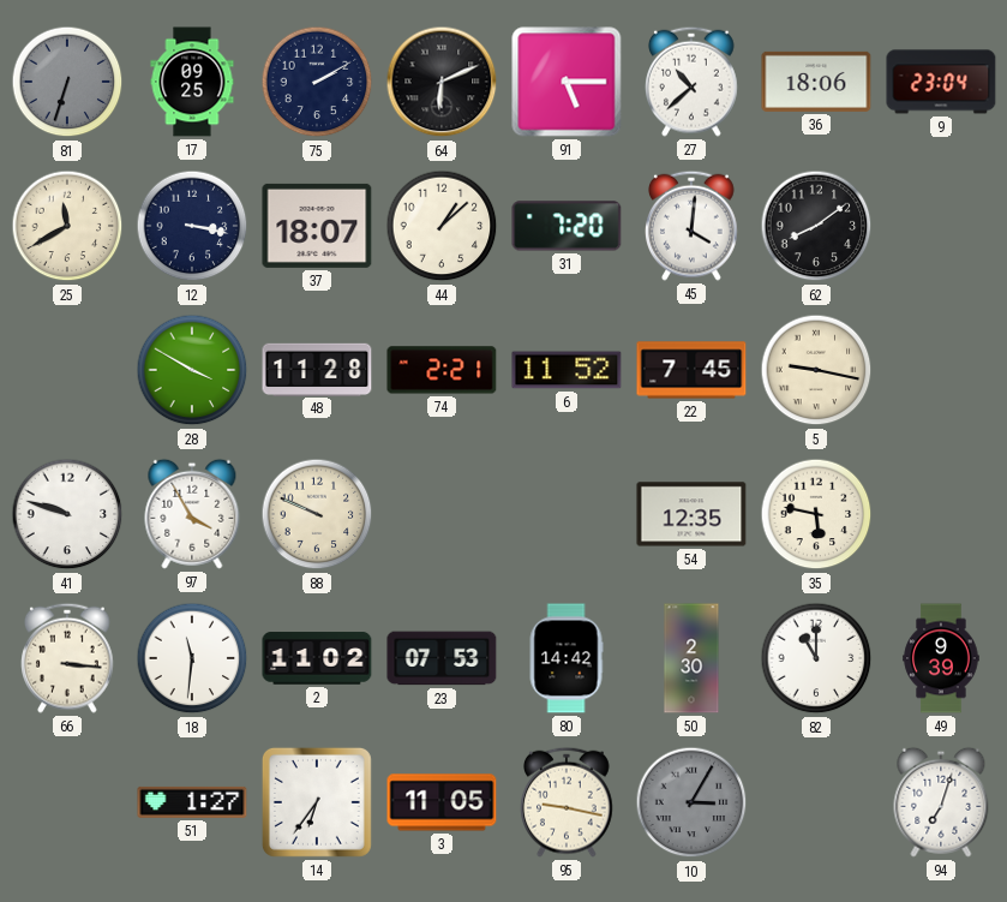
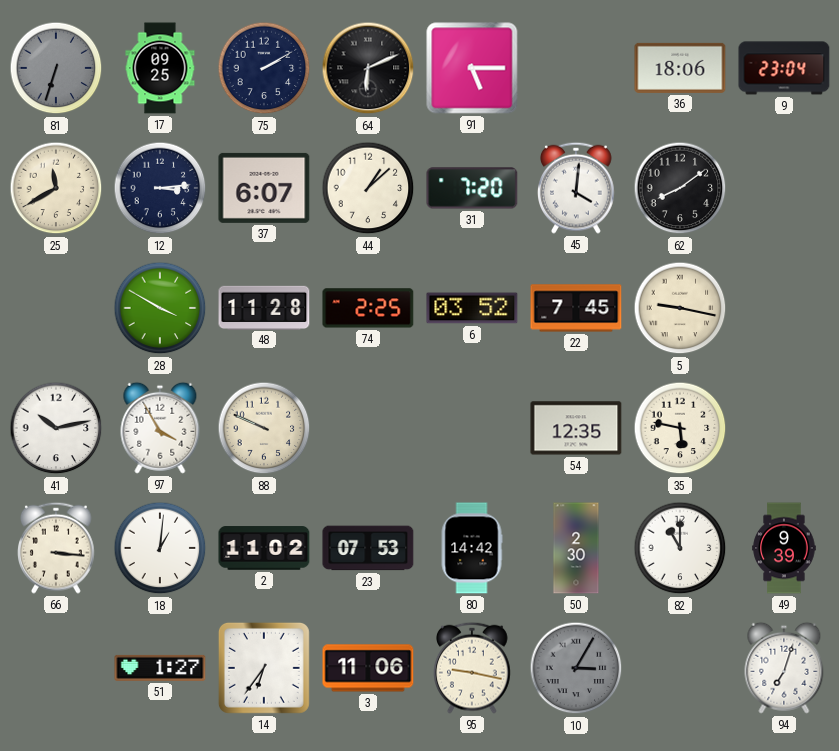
27: 10:38 -> none
12: 3:17 -> 3:14
37: 18:07 -> 6:07
74: 2:21 -> 2:25
6: 11:52 -> 03:52
41: 9:48 -> 10:13
18: 11:31 -> 1:01
3: 11:05 -> 11:06
